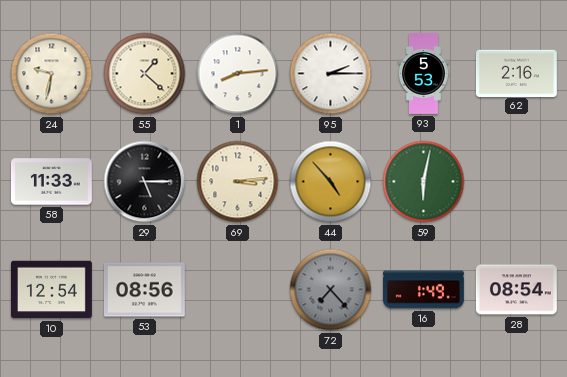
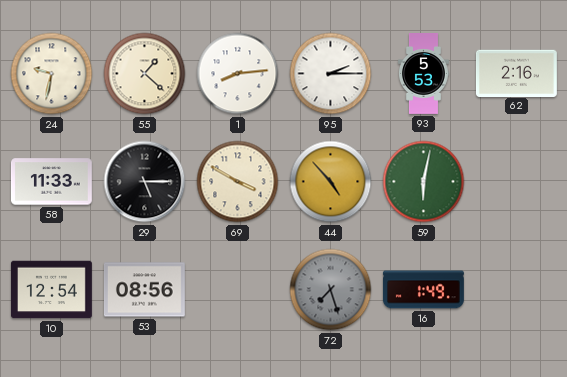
69: 3:14 -> 3:50
72: 7:23 -> 7:27
28: 08:54 -> none
